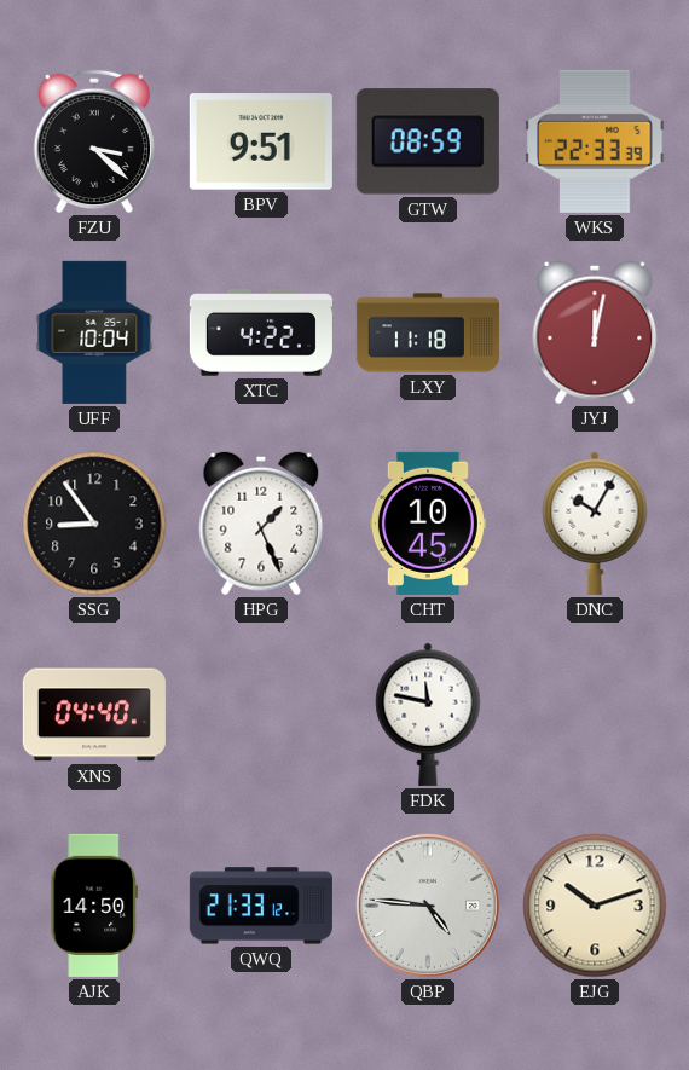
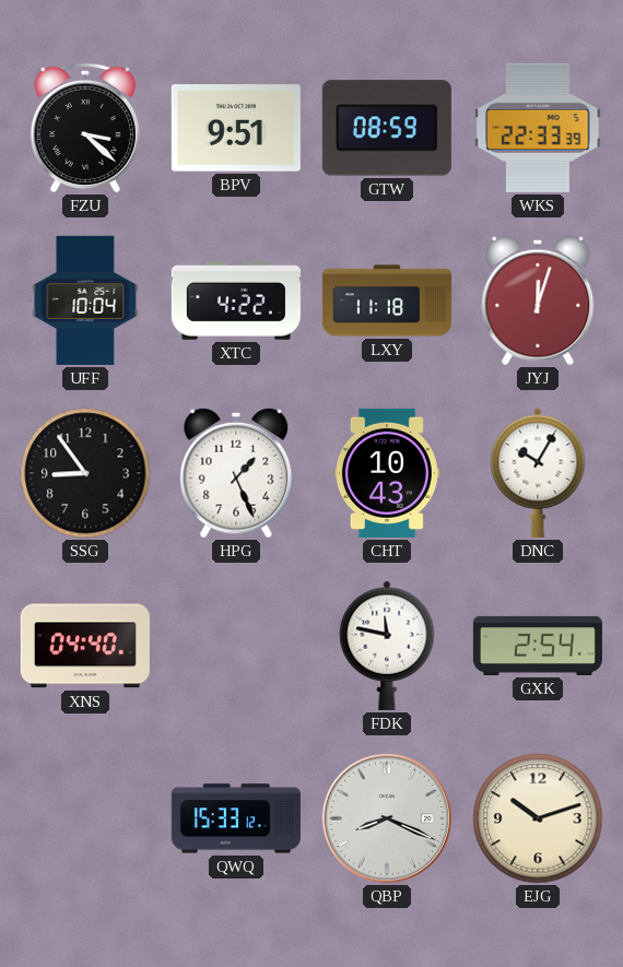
JYJ: 12:02 -> 12:03
CHT: 10:45 -> 10:43
GXK: none -> 2:54
AJK: 14:50 -> none
QWQ: 21:33 -> 15:33
QBP: 4:46 -> 8:19
